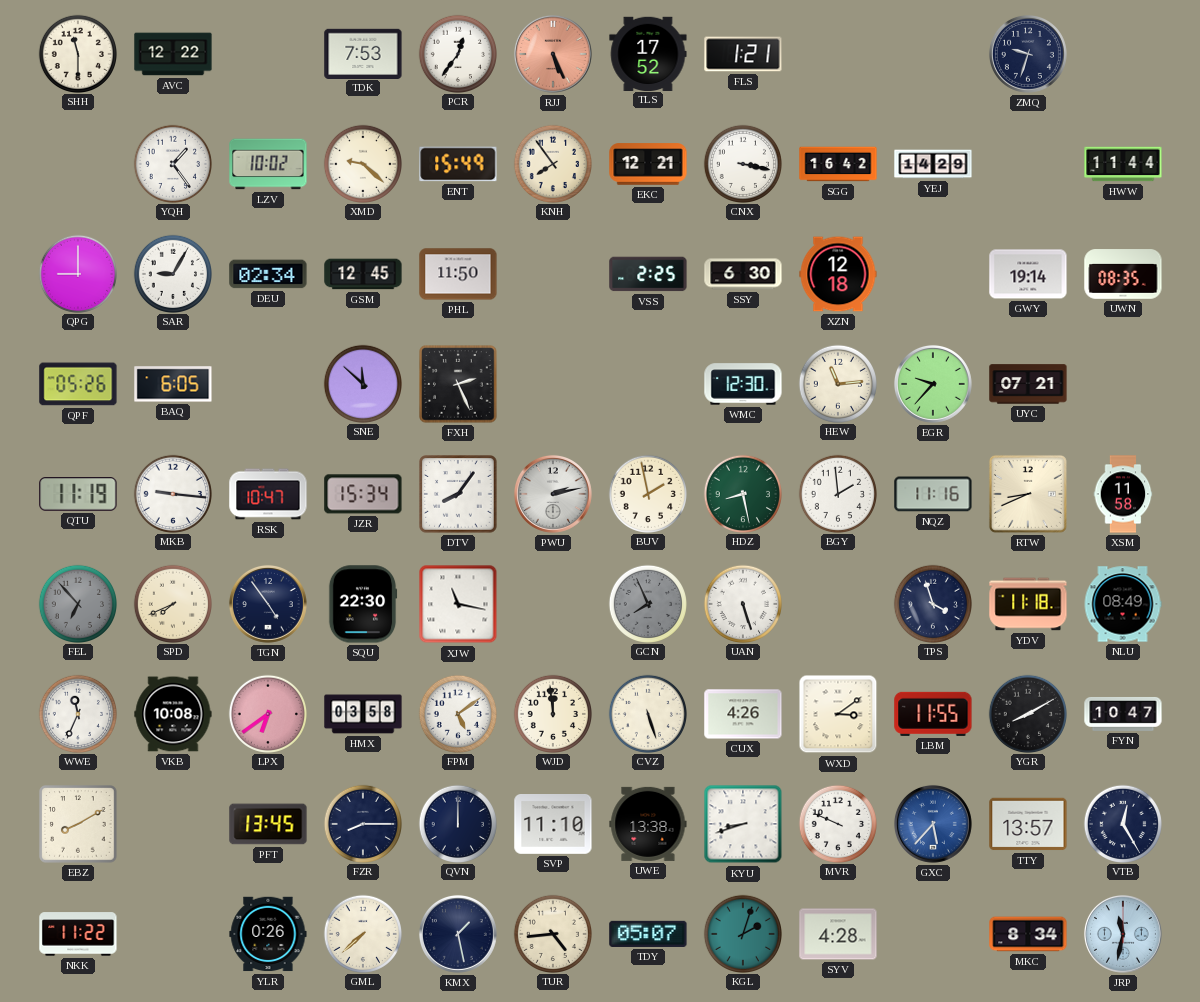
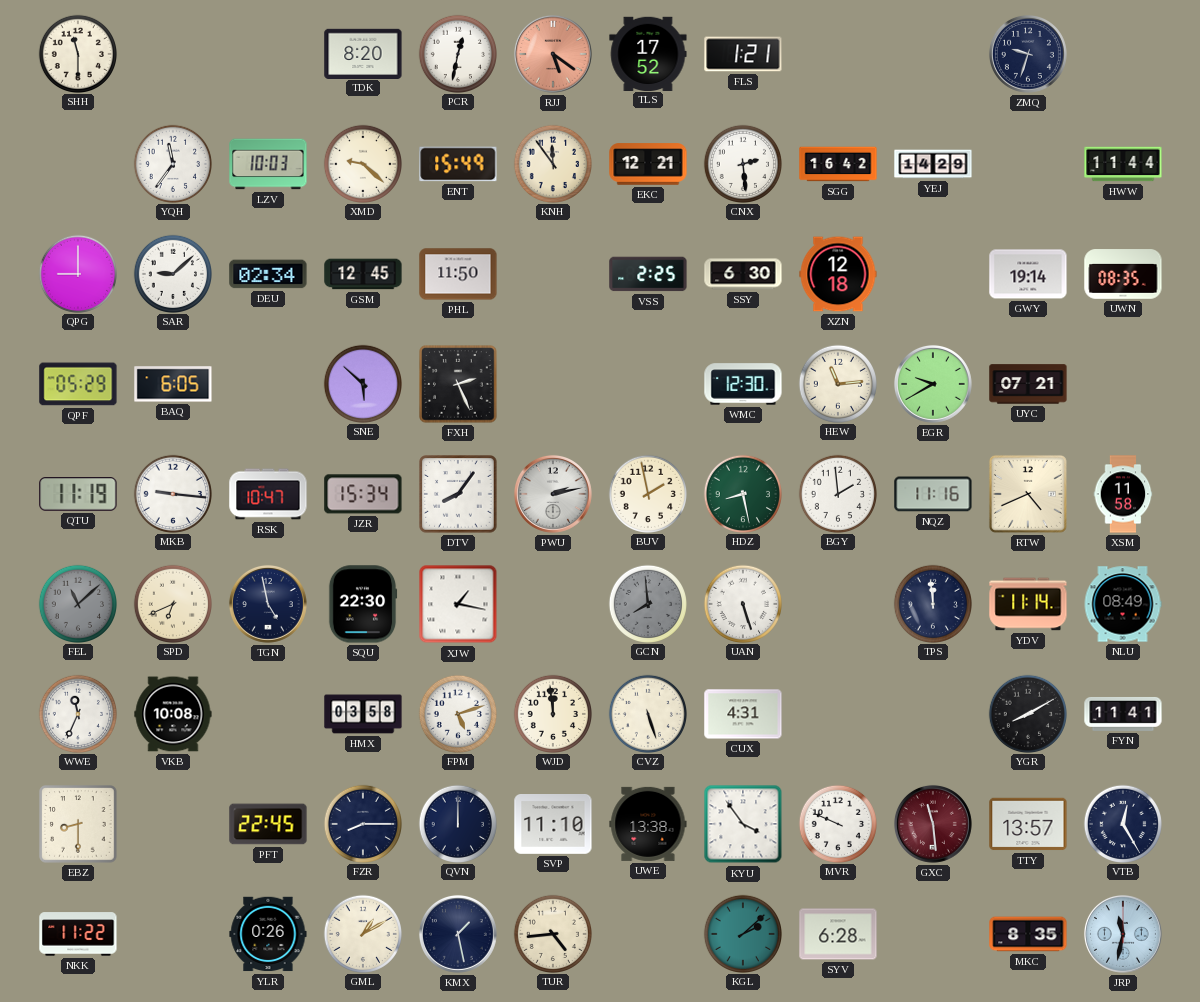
AVC: 12:22 -> none
TDK: 7:53 -> 8:20
PCR: 12:36 -> 12:32
RJJ: 5:26 -> 5:21
YQH: 1:24 -> 11:36
LZV: 10:02 -> 10:03
KNH: 7:54 -> 11:54
CNX: 3:17 -> 2:29
SAR: 9:05 -> 9:08
QPF: 05:26 -> 05:29
SNE: 11:52 -> 5:52
EGR: 9:37 -> 9:40
RTW: 8:41 -> 4:41
FEL: 6:53 -> 11:08
SPD: 7:41 -> 6:41
TGN: 4:54 -> 4:58
XJW: 11:17 -> 1:17
GCN: 7:56 -> 7:59
TPS: 3:57 -> 11:59
YDV: 11:18 -> 11:14
LPX: 6:39 -> none
FPM: 5:09 -> 5:12
CUX: 4:26 -> 4:31
WXD: 3:09 -> none
LBM: 11:55 -> none
FYN: 10:47 -> 11:41
EBZ: 8:10 -> 8:30
PFT: 13:45 -> 22:45
KYU: 8:42 -> 3:54
GXC: 5:37 -> 11:29
GXC dial: blue -> burgundy
GML: 7:38 -> 1:10
TDY: 05:07 -> none
KGL: 2:03 -> 2:08
SYV: 4:28 -> 6:28
MKC: 8:34 -> 8:35
